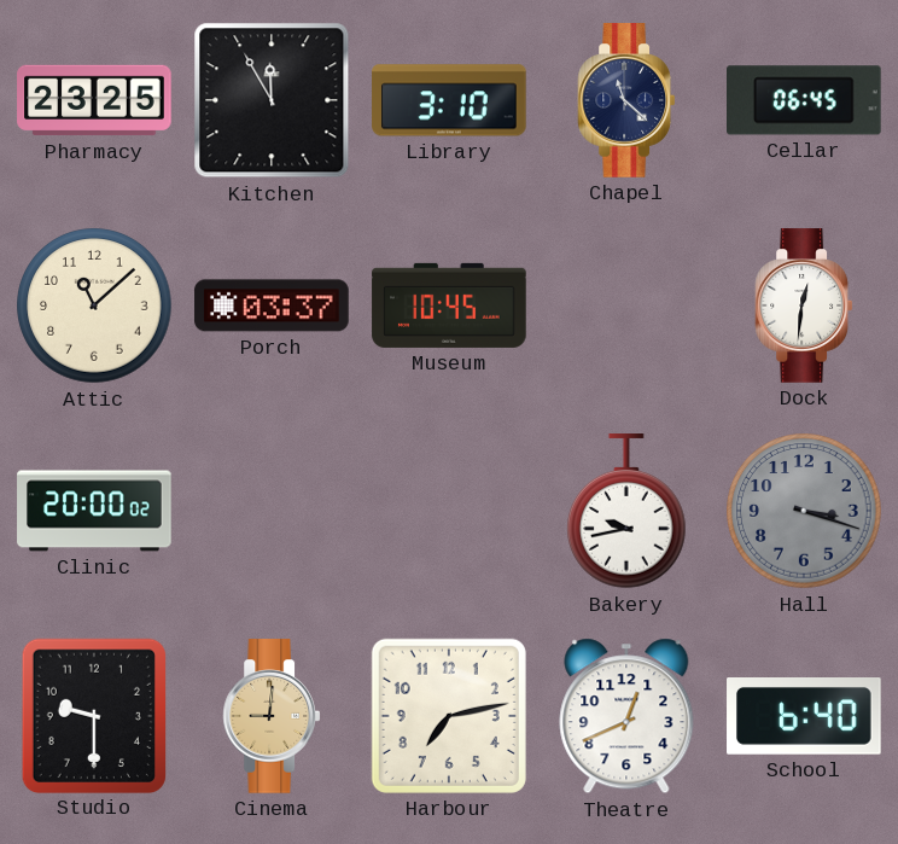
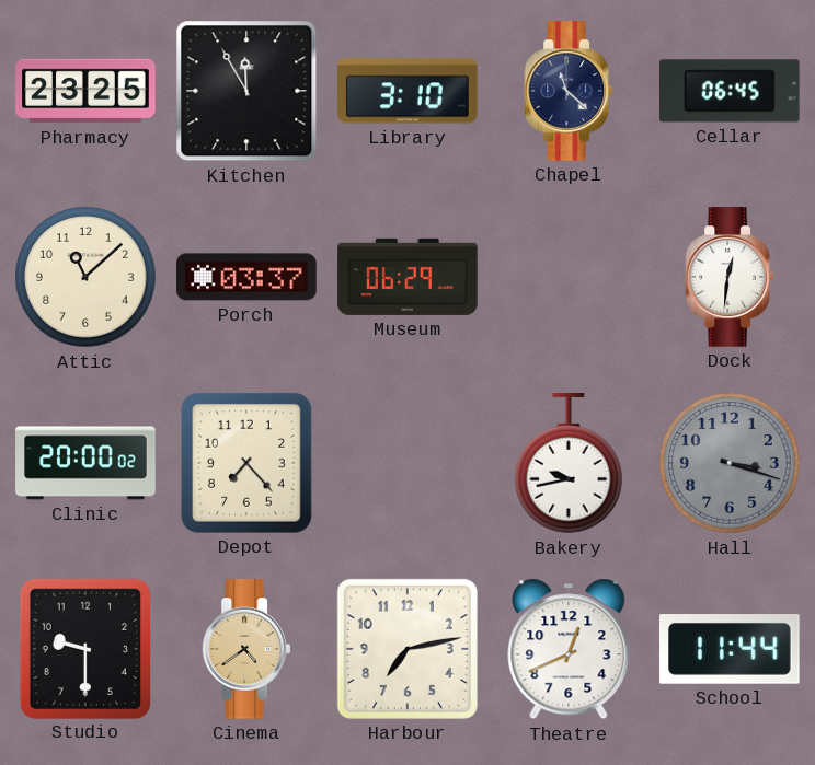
Museum: 10:45 -> 06:29
Depot: none -> 7:23
Cinema: 9:01 -> 4:39
School: 6:40 -> 11:44
